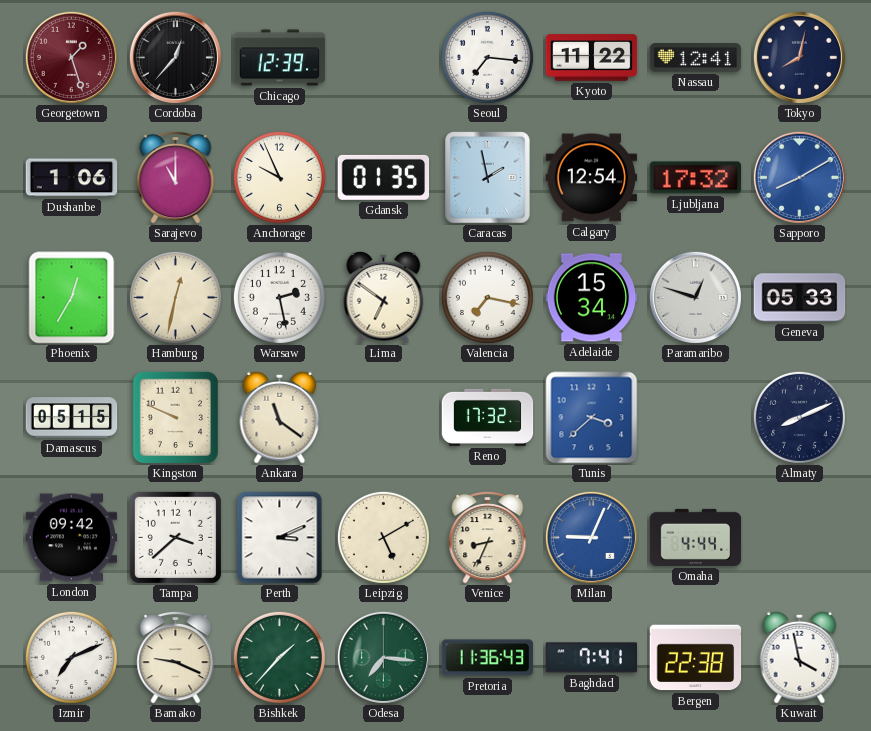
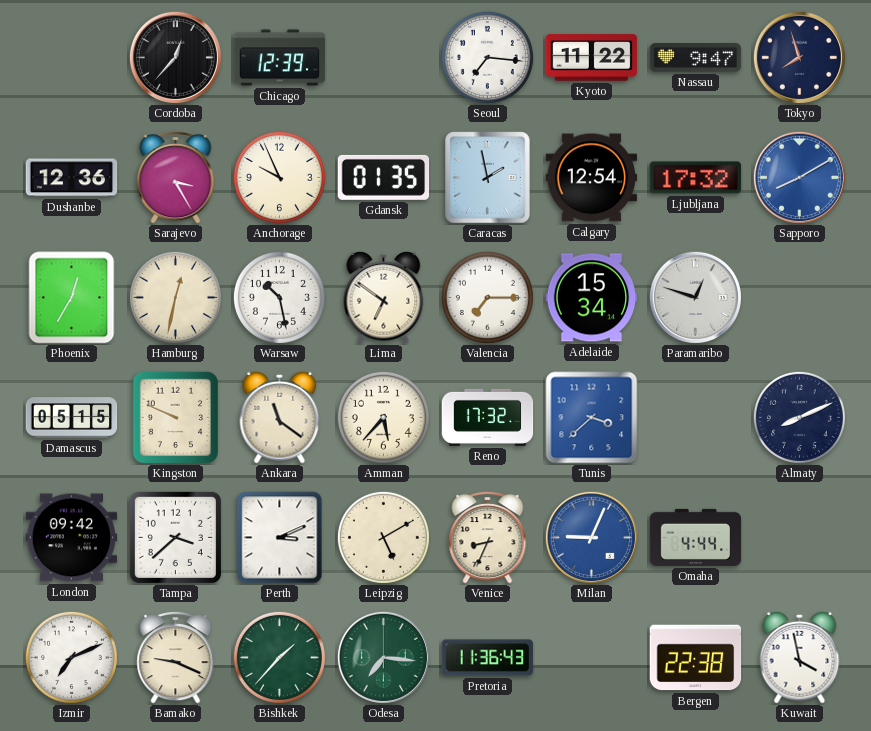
Georgetown: 1:27 -> none
Nassau: 12:41 -> 9:47
Tokyo: 8:02 -> 7:57
Dushanbe: 1:06 -> 12:36
Sarajevo: 11:00 -> 3:25
Warsaw: 2:28 -> 10:28
Valencia: 7:17 -> 7:15
Geneva: 05:33 -> none
Amman: none -> 5:37
Baghdad: 7:41 -> none
